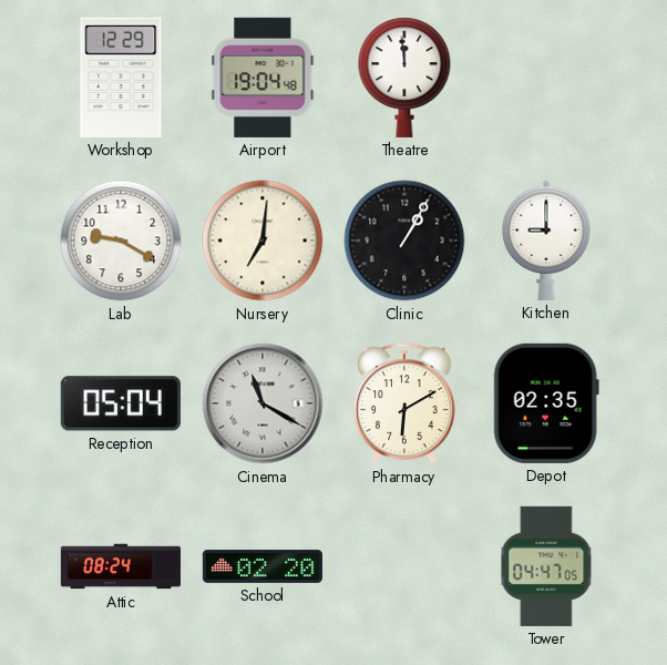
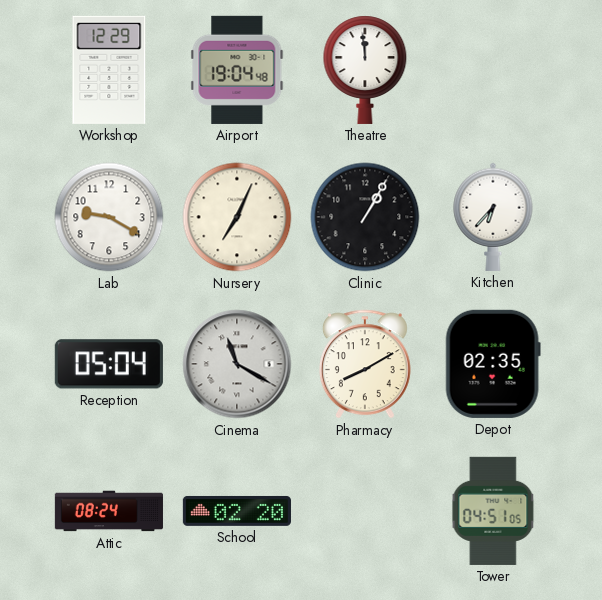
Nursery: 7:01 -> 7:04
Kitchen: 9:00 -> 6:37
Pharmacy: 6:10 -> 8:10
Tower: 04:47 -> 04:51
